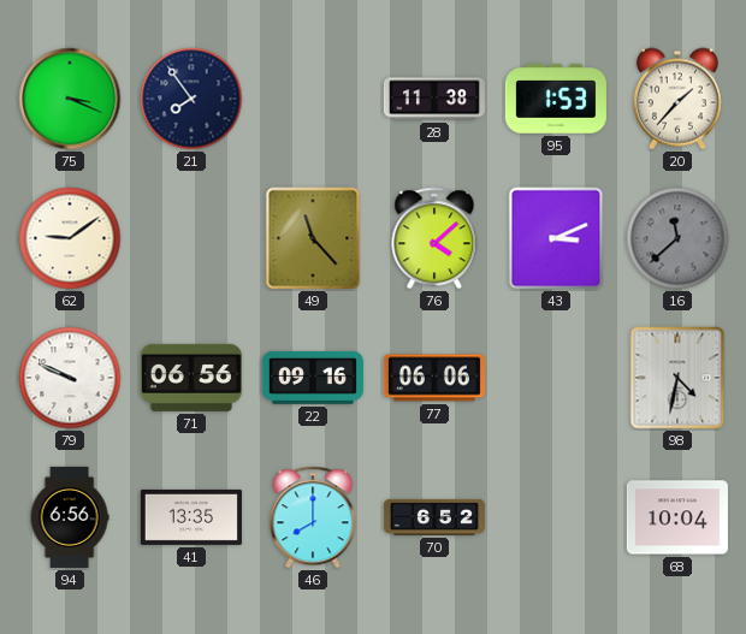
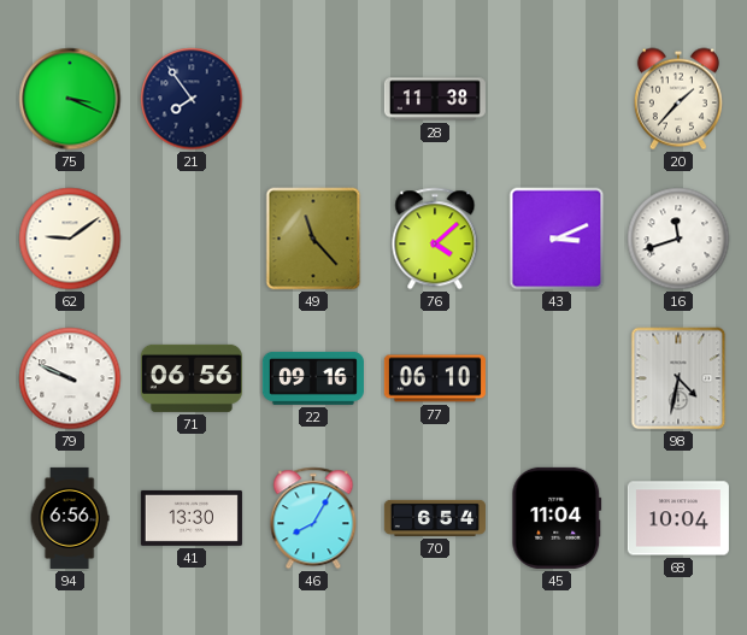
95: 1:53 -> none
16: 11:38 -> 11:42
16 dial: grey -> white
77: 06:06 -> 06:10
41: 13:35 -> 13:30
46: 8:00 -> 8:05
70: 6:52 -> 6:54
45: none -> 11:04
